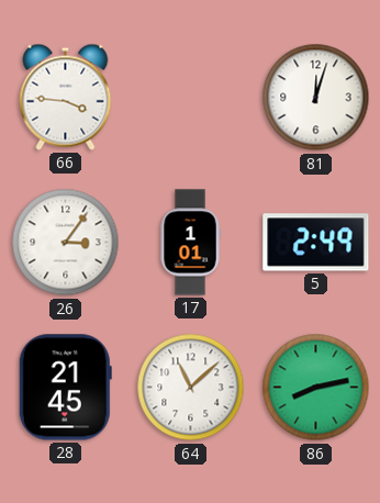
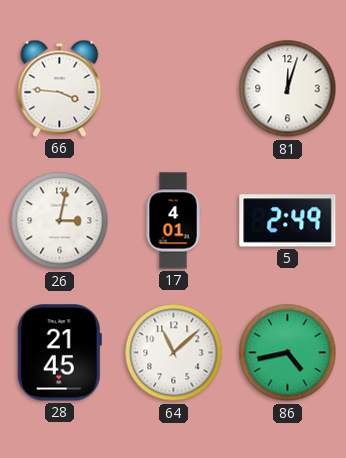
26: 3:06 -> 3:02
17: 1:01 -> 4:01
86: 8:13 -> 4:43
